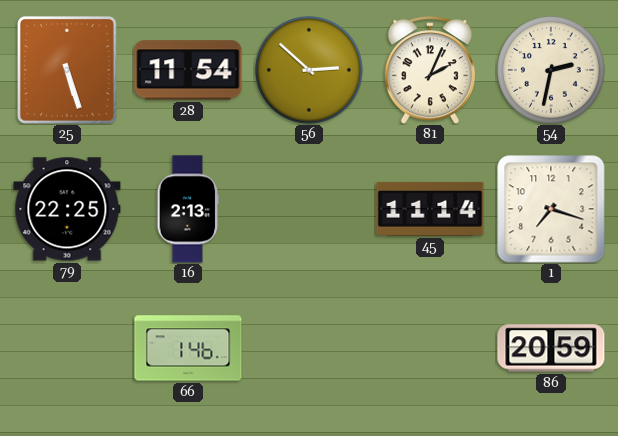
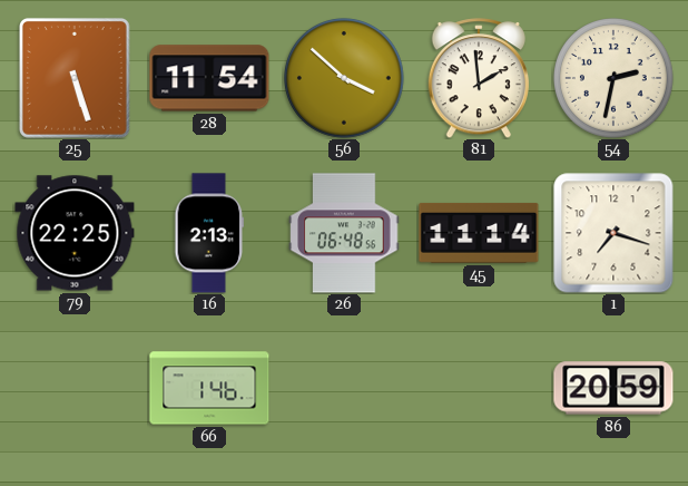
56: 2:52 -> 3:52
81: 2:04 -> 1:59
26: none -> 06:48
